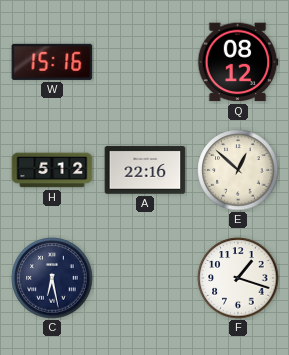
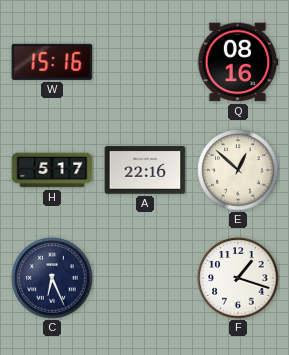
Q: 08:12 -> 08:16
H: 5:12 -> 5:17
C: 6:28 -> 6:26
